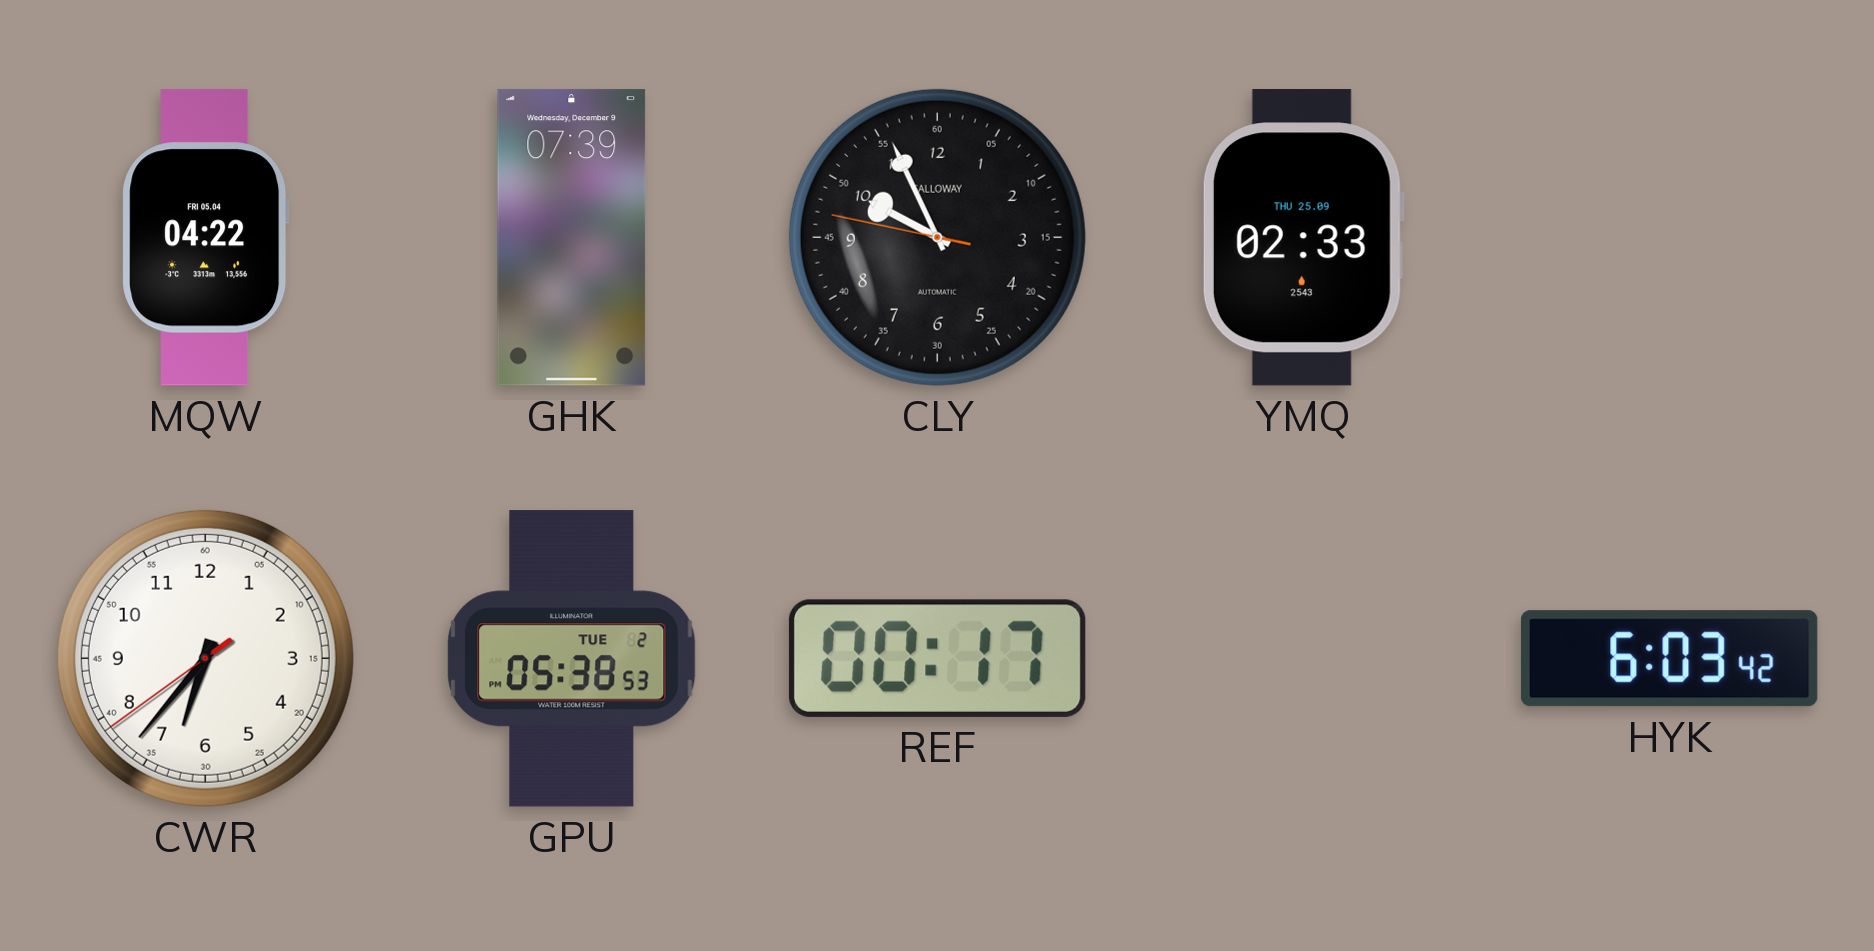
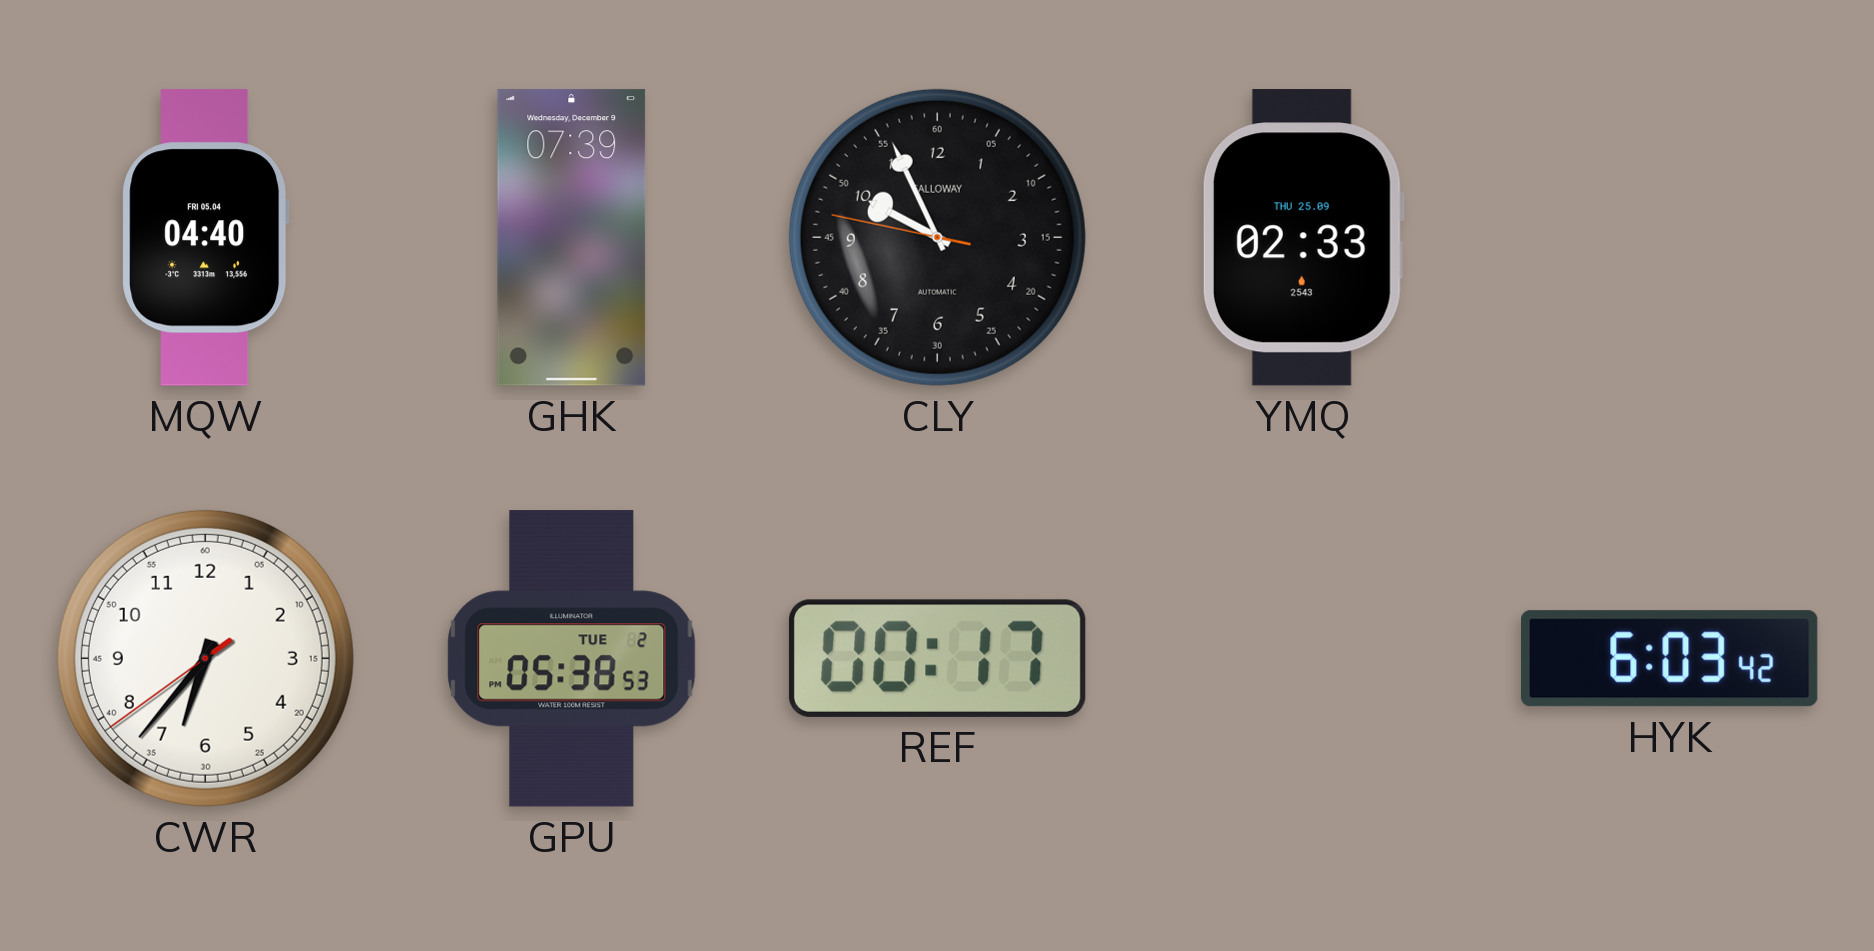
MQW: 04:22 -> 04:40
